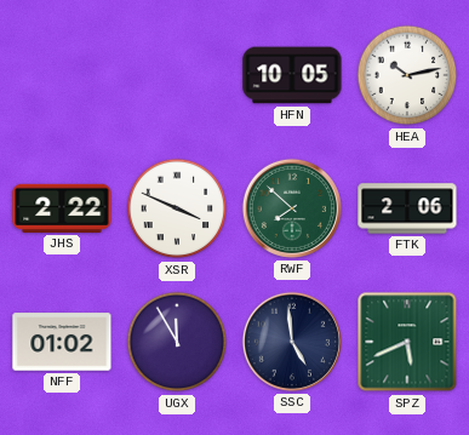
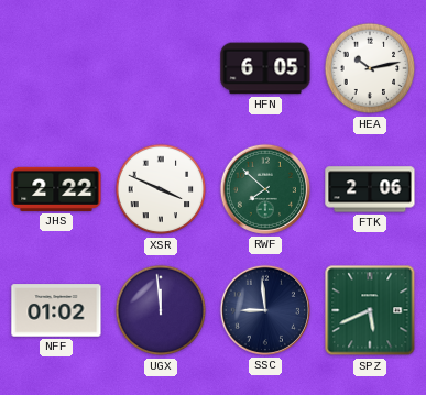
HFN: 10:05 -> 6:05
UGX: 11:55 -> 11:59
SSC: 4:59 -> 8:59
